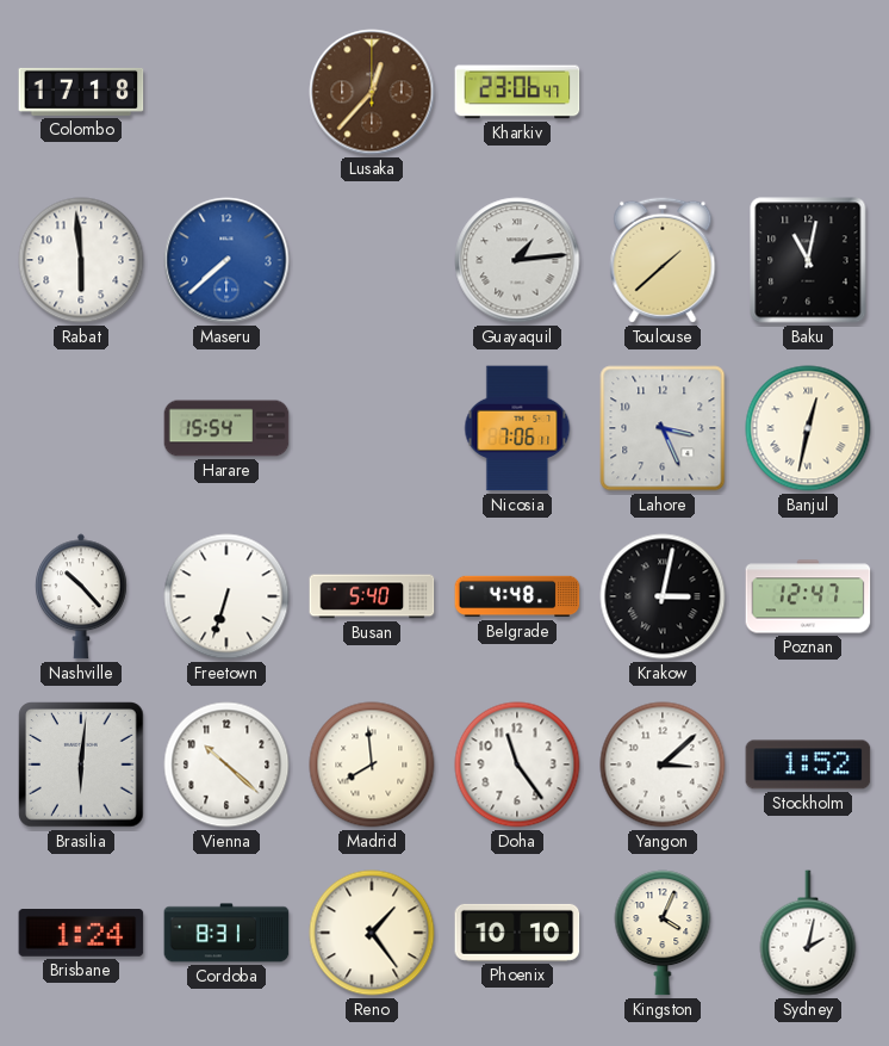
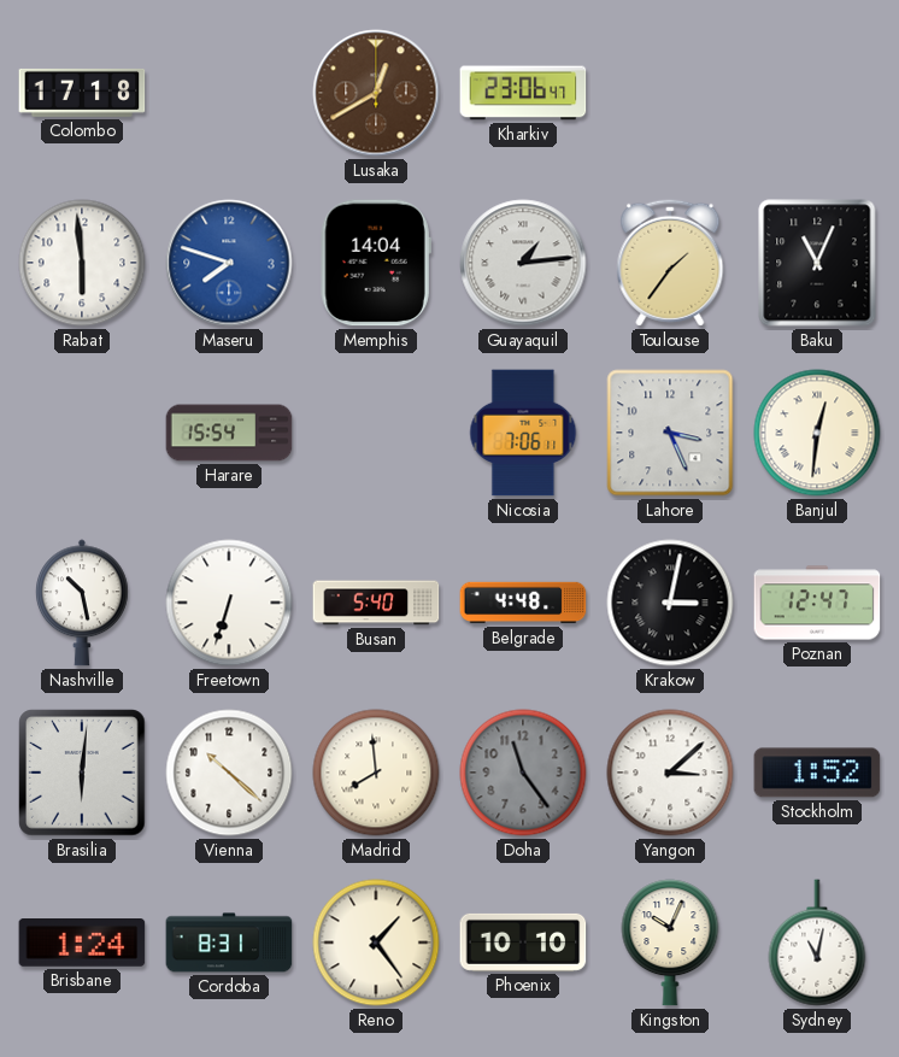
Lusaka: 12:37 -> 12:40
Maseru: 7:38 -> 7:48
Memphis: none -> 14:04
Toulouse: 1:38 -> 1:36
Baku: 11:02 -> 11:04
Banjul: 12:32 -> 12:31
Nashville: 10:23 -> 10:28
Doha dial: white -> grey
Kingston: 4:04 -> 10:04
Sydney: 2:02 -> 11:02
